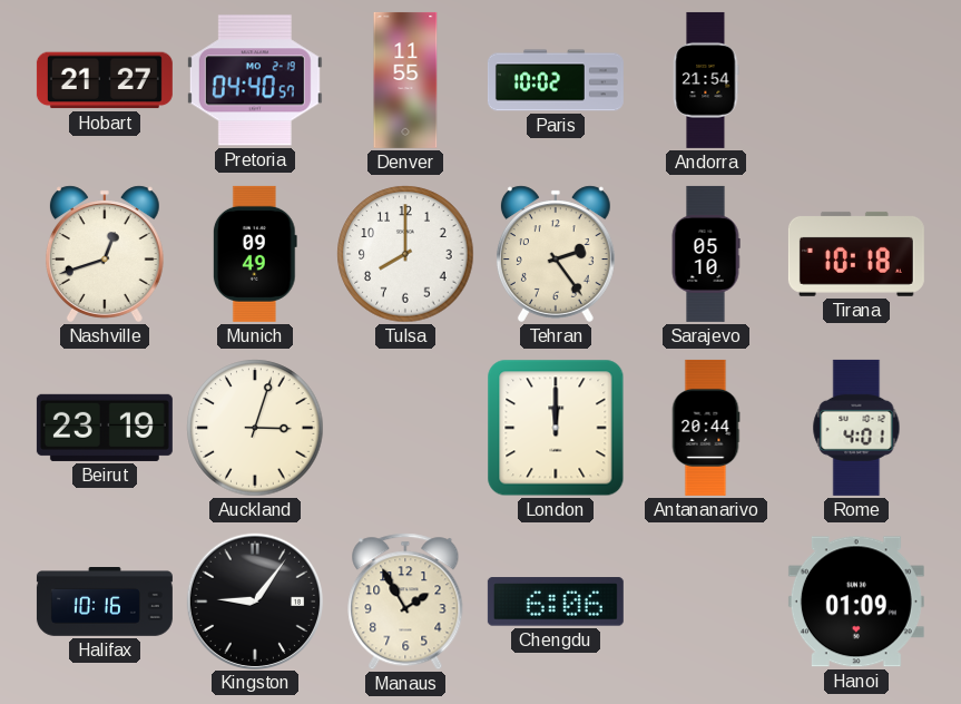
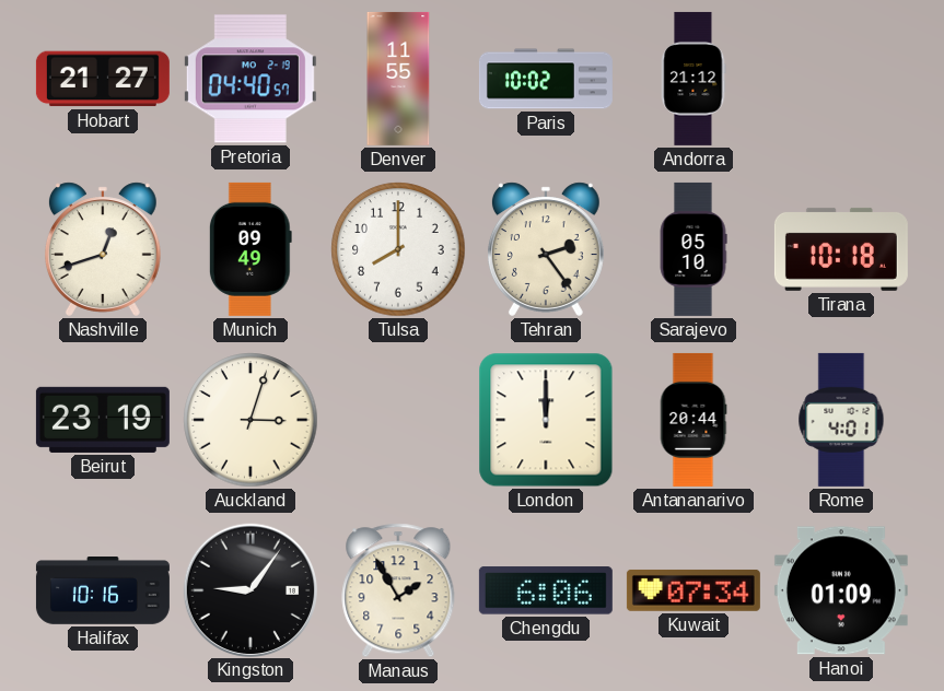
Andorra: 21:54 -> 21:12
Kuwait: none -> 07:34
